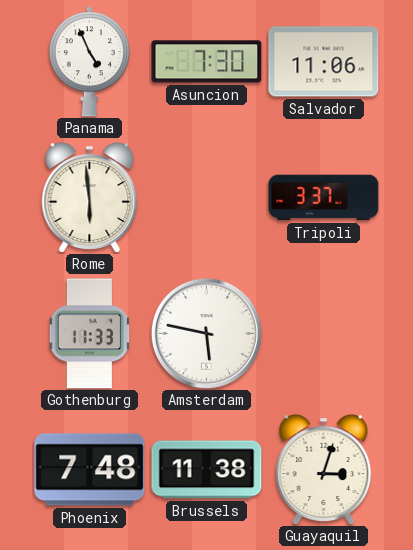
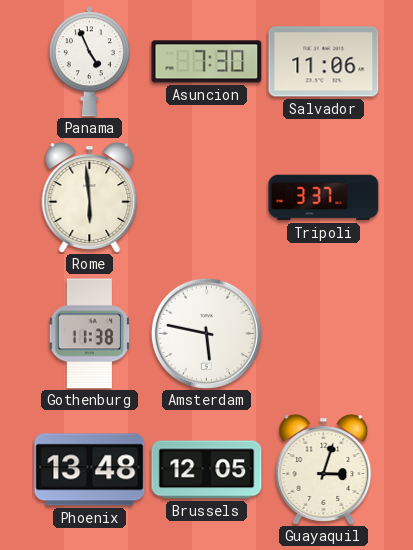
Gothenburg: 11:33 -> 11:38
Phoenix: 7:48 -> 13:48
Brussels: 11:38 -> 12:05
